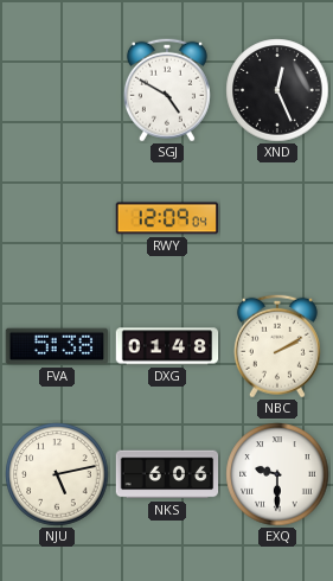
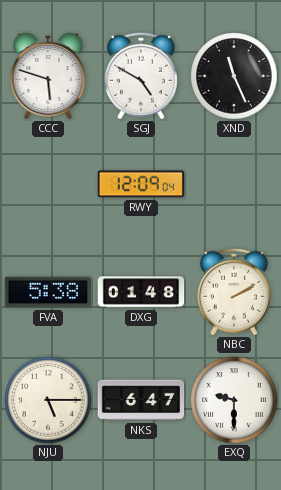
CCC: none -> 5:48
XND: 12:26 -> 11:26
NJU: 5:13 -> 5:15
NKS: 6:06 -> 6:47
